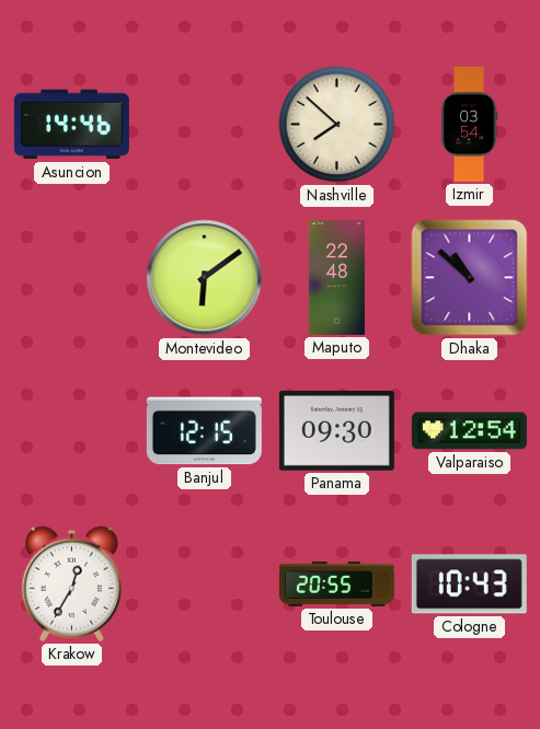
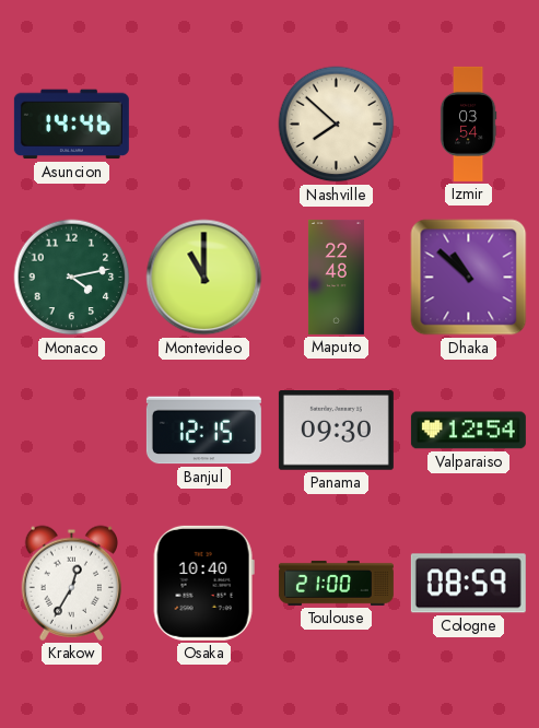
Monaco: none -> 4:13
Montevideo: 6:09 -> 11:00
Osaka: none -> 10:40
Toulouse: 20:55 -> 21:00
Cologne: 10:43 -> 08:59
